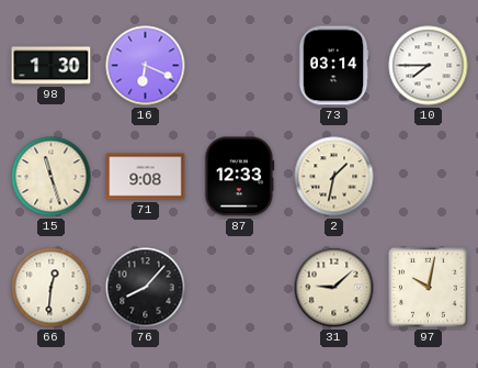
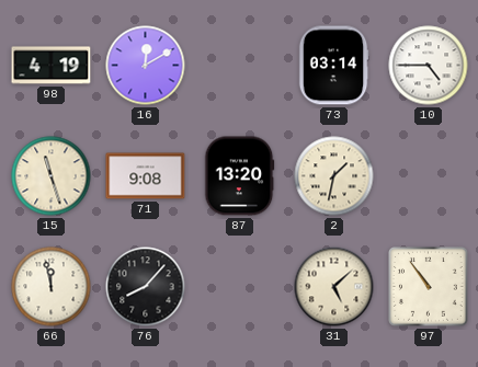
98: 1:30 -> 4:19
16: 6:19 -> 12:10
10: 7:45 -> 4:45
87: 12:33 -> 13:20
66: 12:31 -> 11:58
31: 9:08 -> 5:08
97: 10:02 -> 10:54
